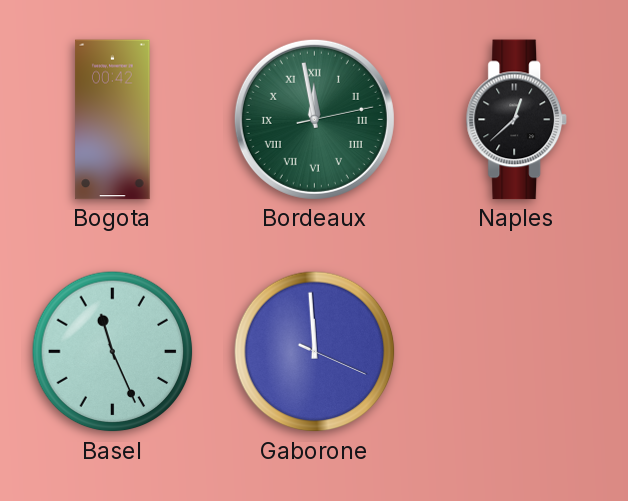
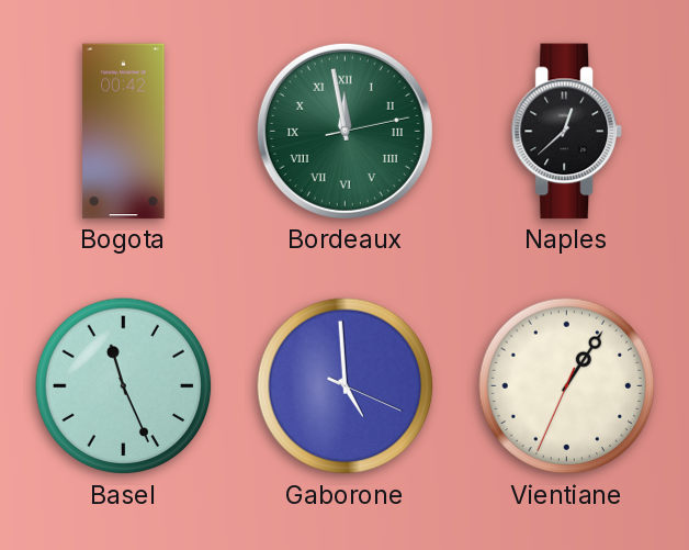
Gaborone: 11:59 -> 4:59
Vientiane: none -> 1:05
